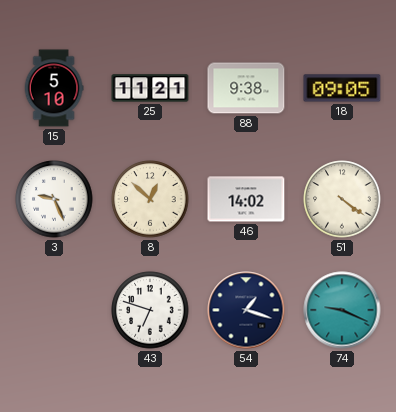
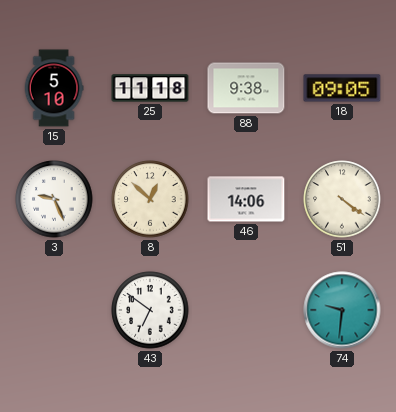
25: 11:21 -> 11:18
46: 14:02 -> 14:06
43: 6:48 -> 6:51
54: 1:18 -> none
74: 9:19 -> 9:31
